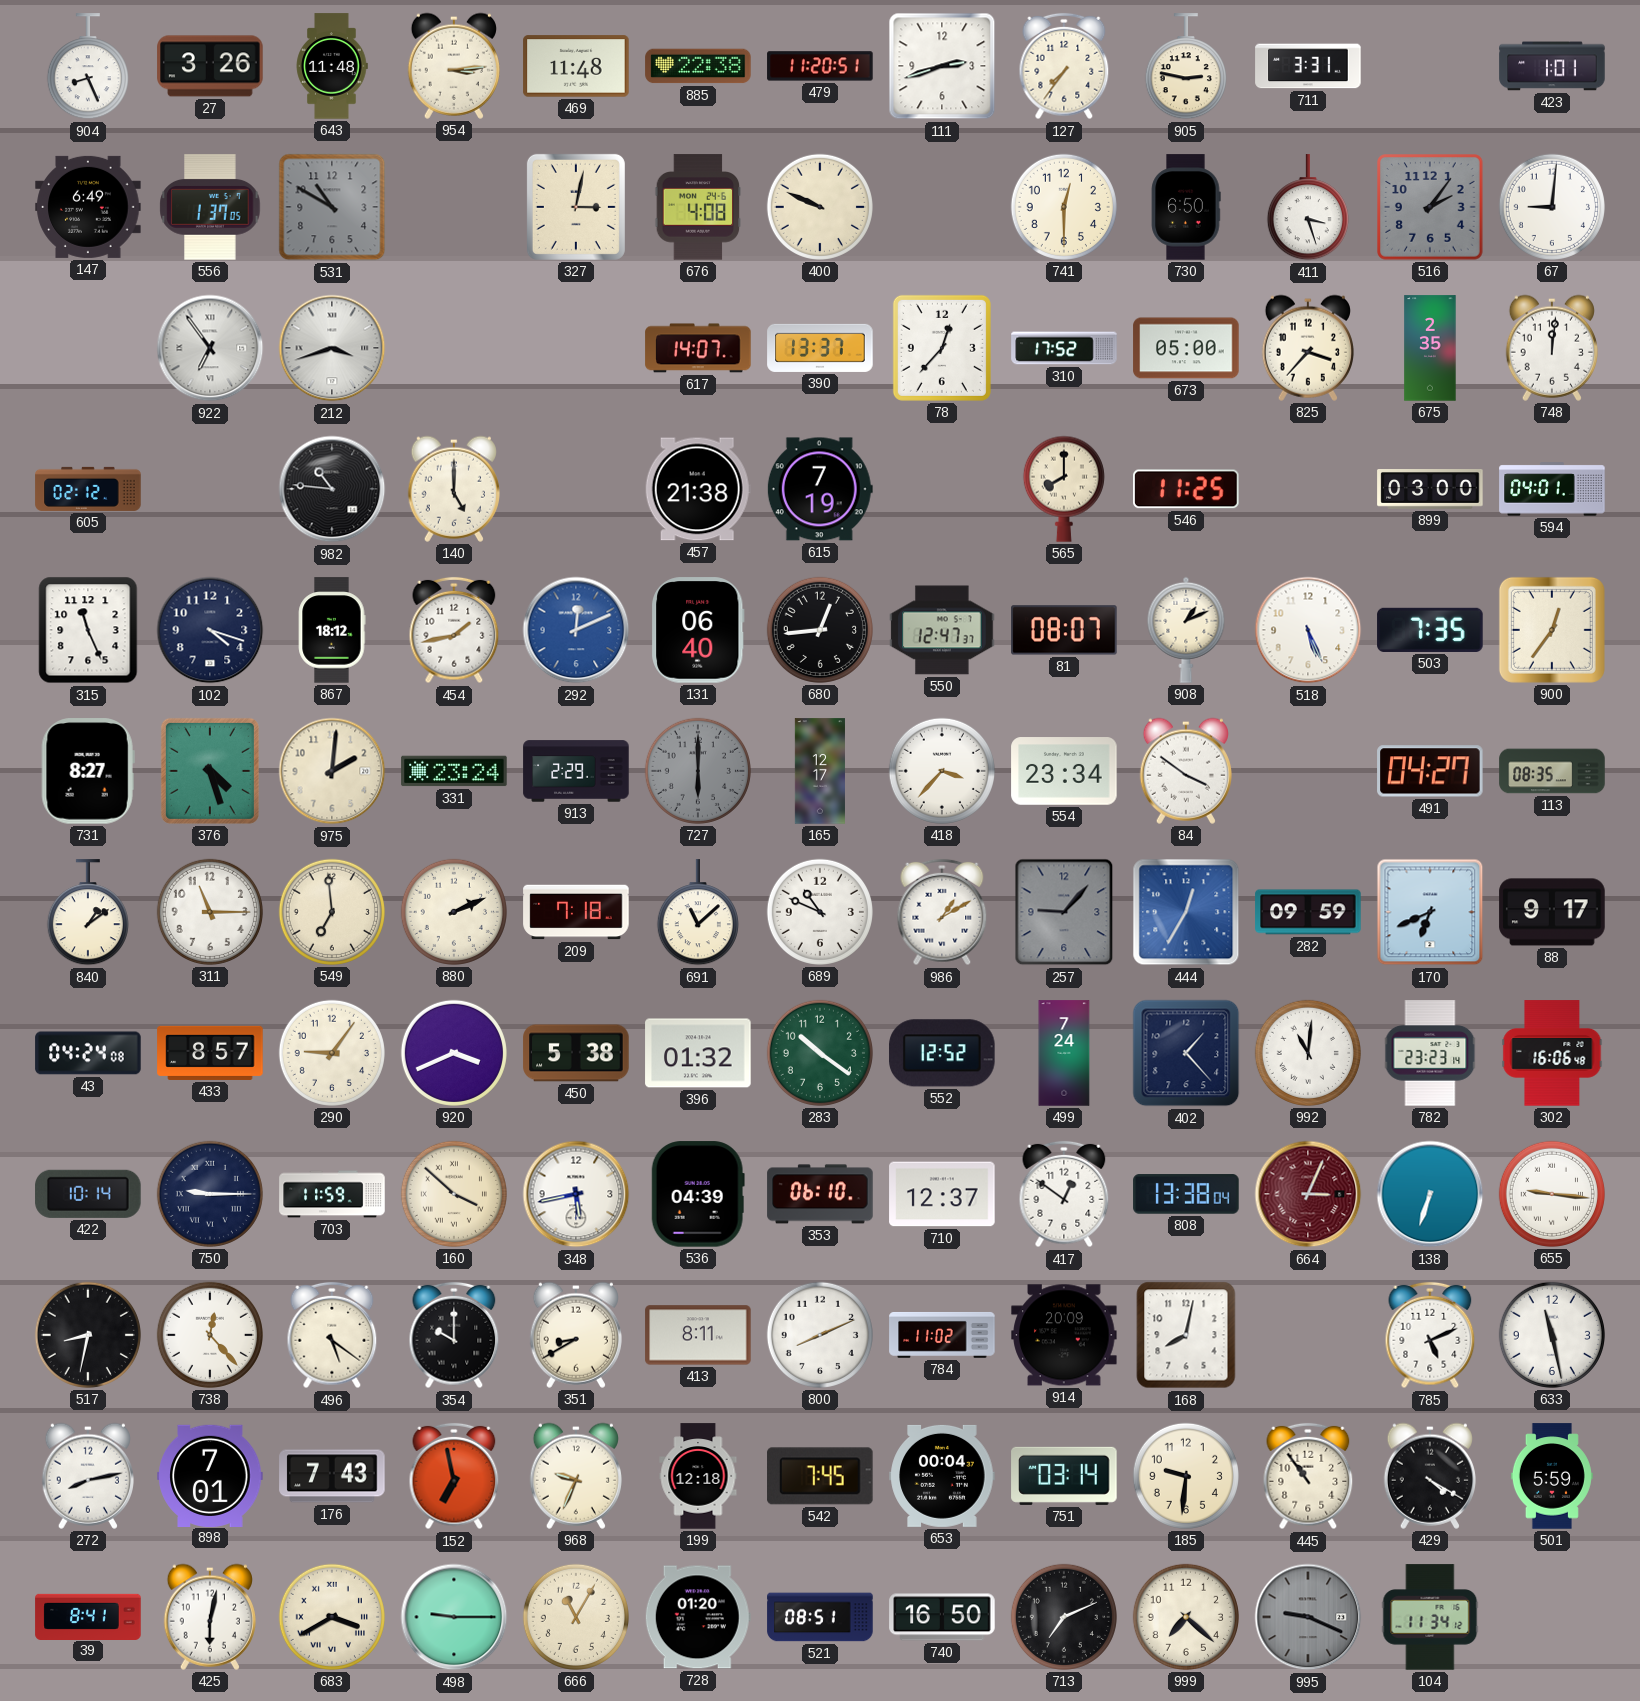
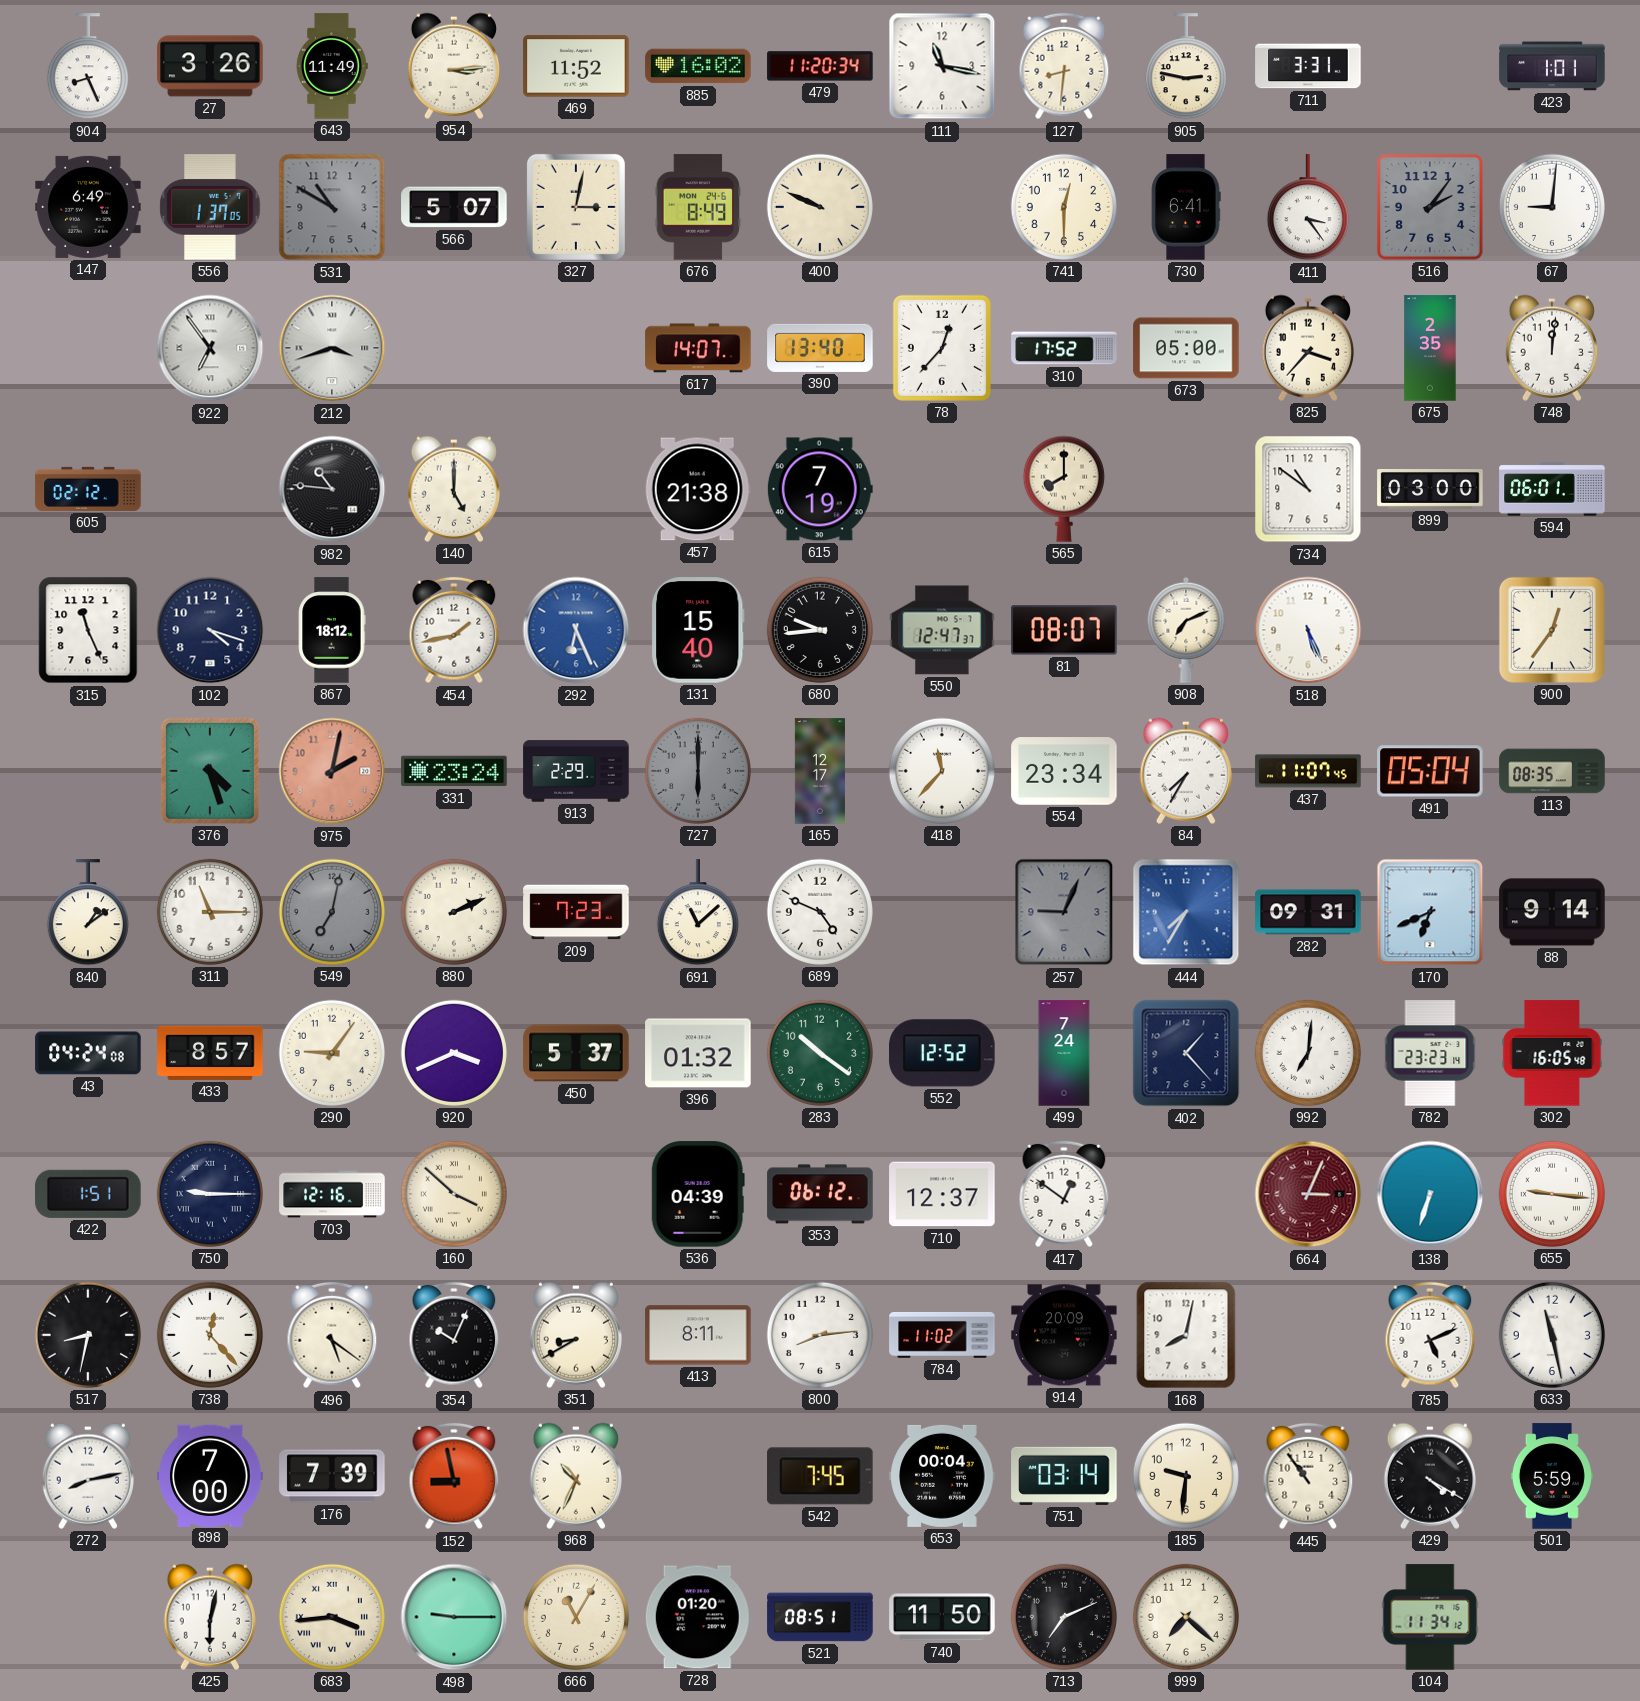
643: 11:48 -> 11:49
469: 11:48 -> 11:52
885: 22:38 -> 16:02
479: 11:20:51 -> 11:20:34
111: 2:42 -> 11:17
127: 7:36 -> 8:31
566: none -> 5:07
676: 4:08 -> 8:49
730: 6:50 -> 6:41
411: 3:27 -> 3:24
390: 13:37 -> 13:40
546: 11:25 -> none
734: none -> 10:51
594: 04:01 -> 06:01
292: 12:11 -> 6:26
131: 06:40 -> 15:40
680: 12:44 -> 9:44
908: 1:11 -> 7:11
503: 7:35 -> none
731: 8:27 -> none
975: 2:01 -> 2:02
975 dial: cream -> salmon
418: 3:37 -> 11:37
84: 3:51 -> 7:35
437: none -> 11:07
491: 04:27 -> 05:04
549: 6:59 -> 7:02
549 dial: cream -> grey
209: 7:18 -> 7:23
689: 10:49 -> 4:49
986: 1:10 -> none
257: 9:07 -> 9:04
444: 12:35 -> 7:35
282: 09:59 -> 09:31
88: 9:17 -> 9:14
450: 5:38 -> 5:37
992: 11:01 -> 7:01
302: 16:06 -> 16:05
422: 10:14 -> 1:51
703: 11:59 -> 12:16
348: 5:43 -> none
353: 06:10 -> 06:12
808: 13:38 -> none
354: 10:00 -> 10:04
800: 8:11 -> 8:14
898: 7:01 -> 7:00
176: 7:43 -> 7:39
152: 6:58 -> 8:58
968: 9:34 -> 10:34
199: 12:18 -> none
39: 8:41 -> none
683: 3:40 -> 3:44
740: 16:50 -> 11:50
995: 9:19 -> none
